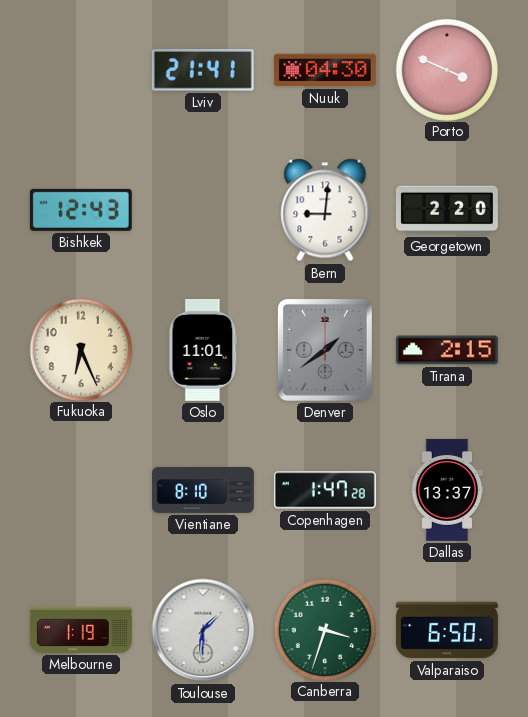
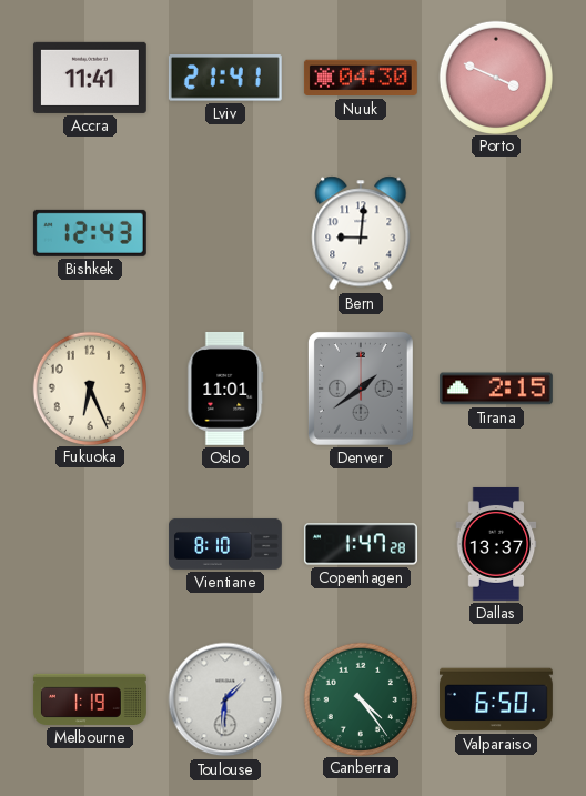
Accra: none -> 11:41
Georgetown: 2:20 -> none
Canberra: 3:33 -> 4:24
